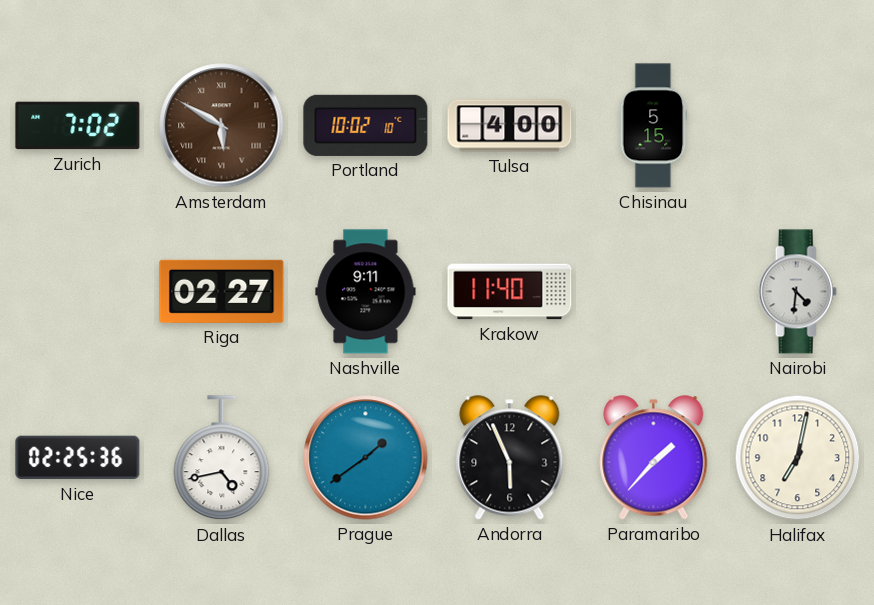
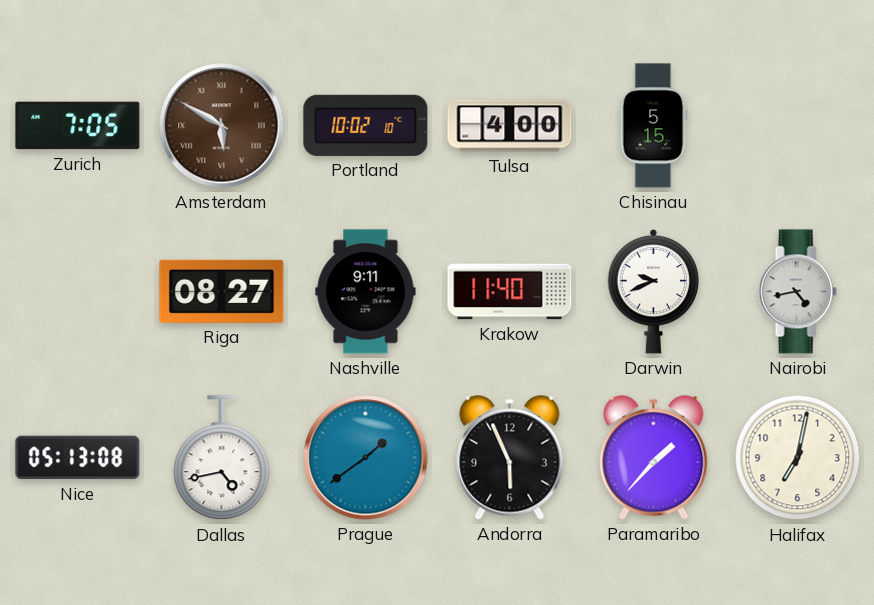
Zurich: 7:02 -> 7:05
Riga: 02:27 -> 08:27
Darwin: none -> 9:41
Nairobi: 4:31 -> 4:43
Nice: 02:25 -> 05:13
